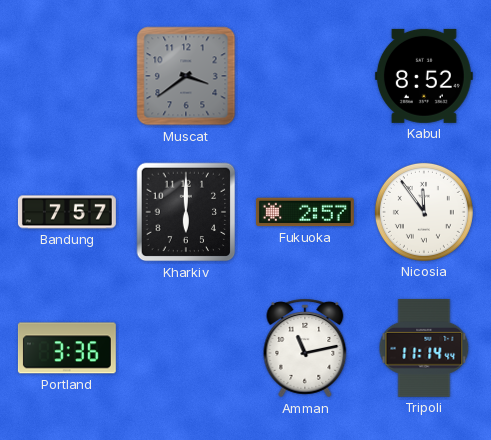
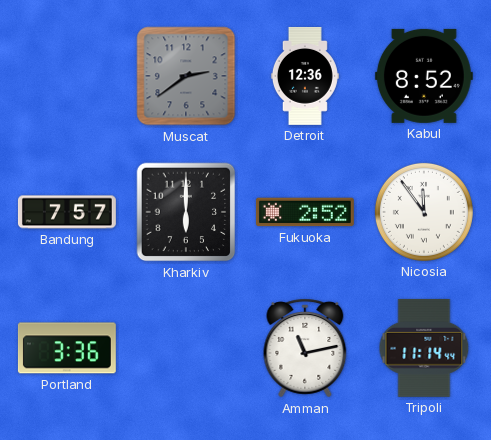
Muscat: 3:39 -> 2:39
Detroit: none -> 12:36
Fukuoka: 2:57 -> 2:52
